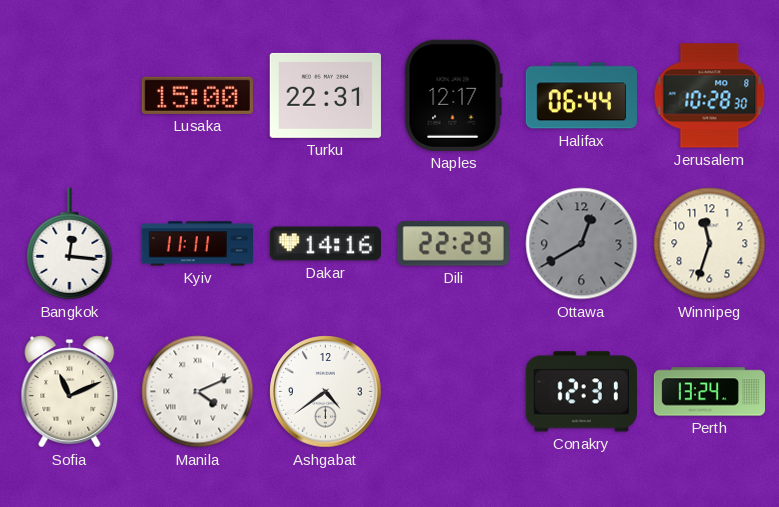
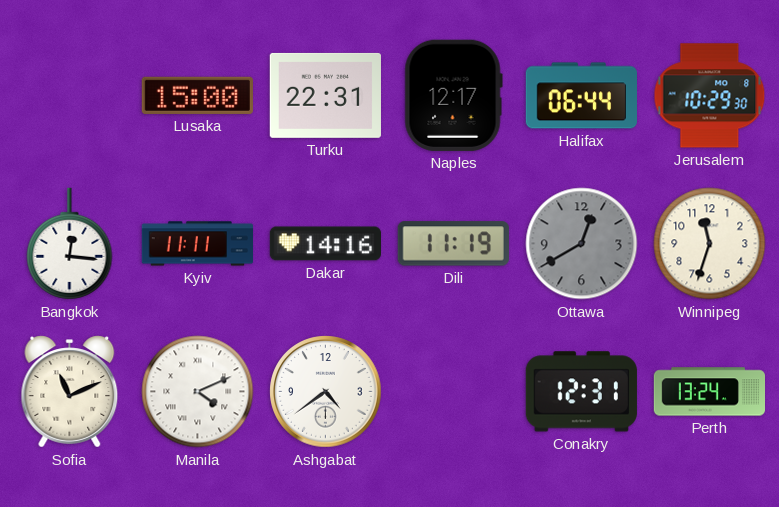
Jerusalem: 10:28 -> 10:29
Dili: 22:29 -> 11:19
